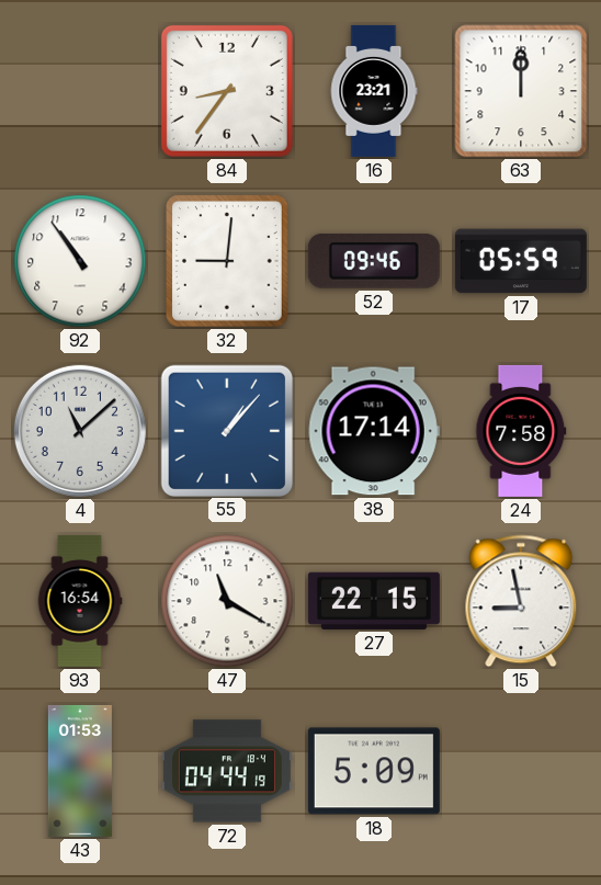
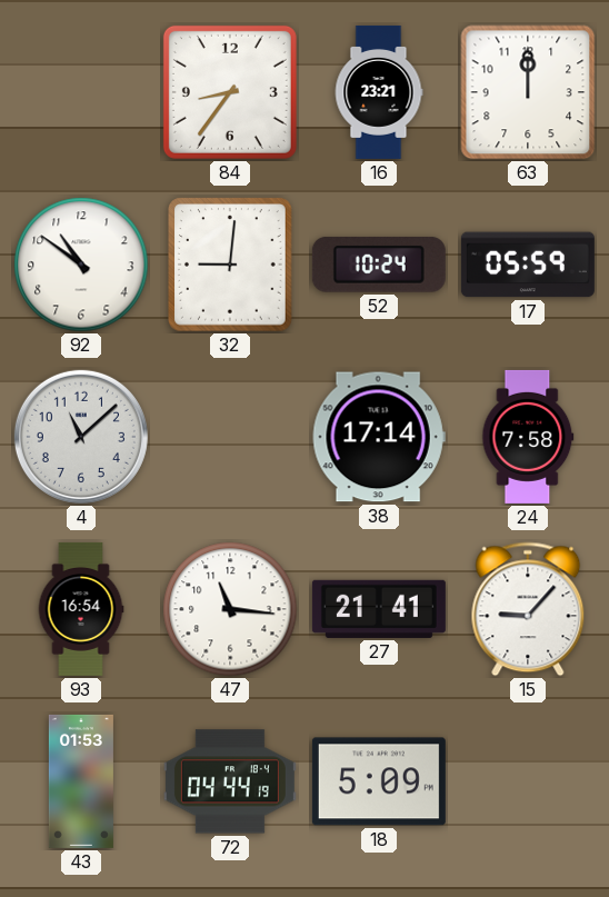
92: 10:54 -> 10:51
52: 09:46 -> 10:24
55: 1:07 -> none
47: 11:20 -> 11:16
27: 22:15 -> 21:41
15: 8:58 -> 9:07
